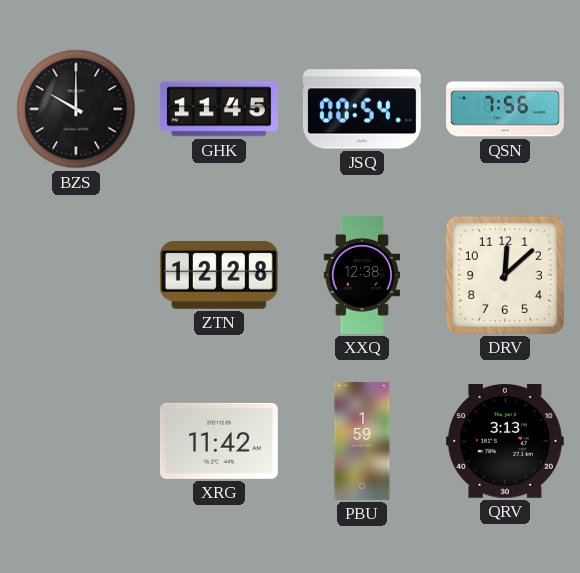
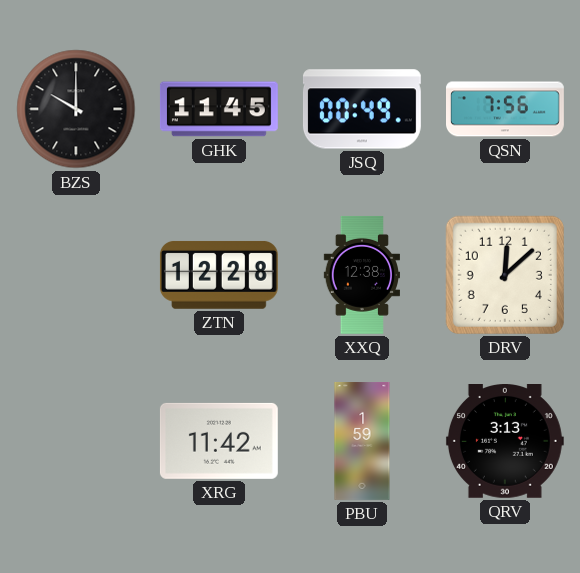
JSQ: 00:54 -> 00:49
